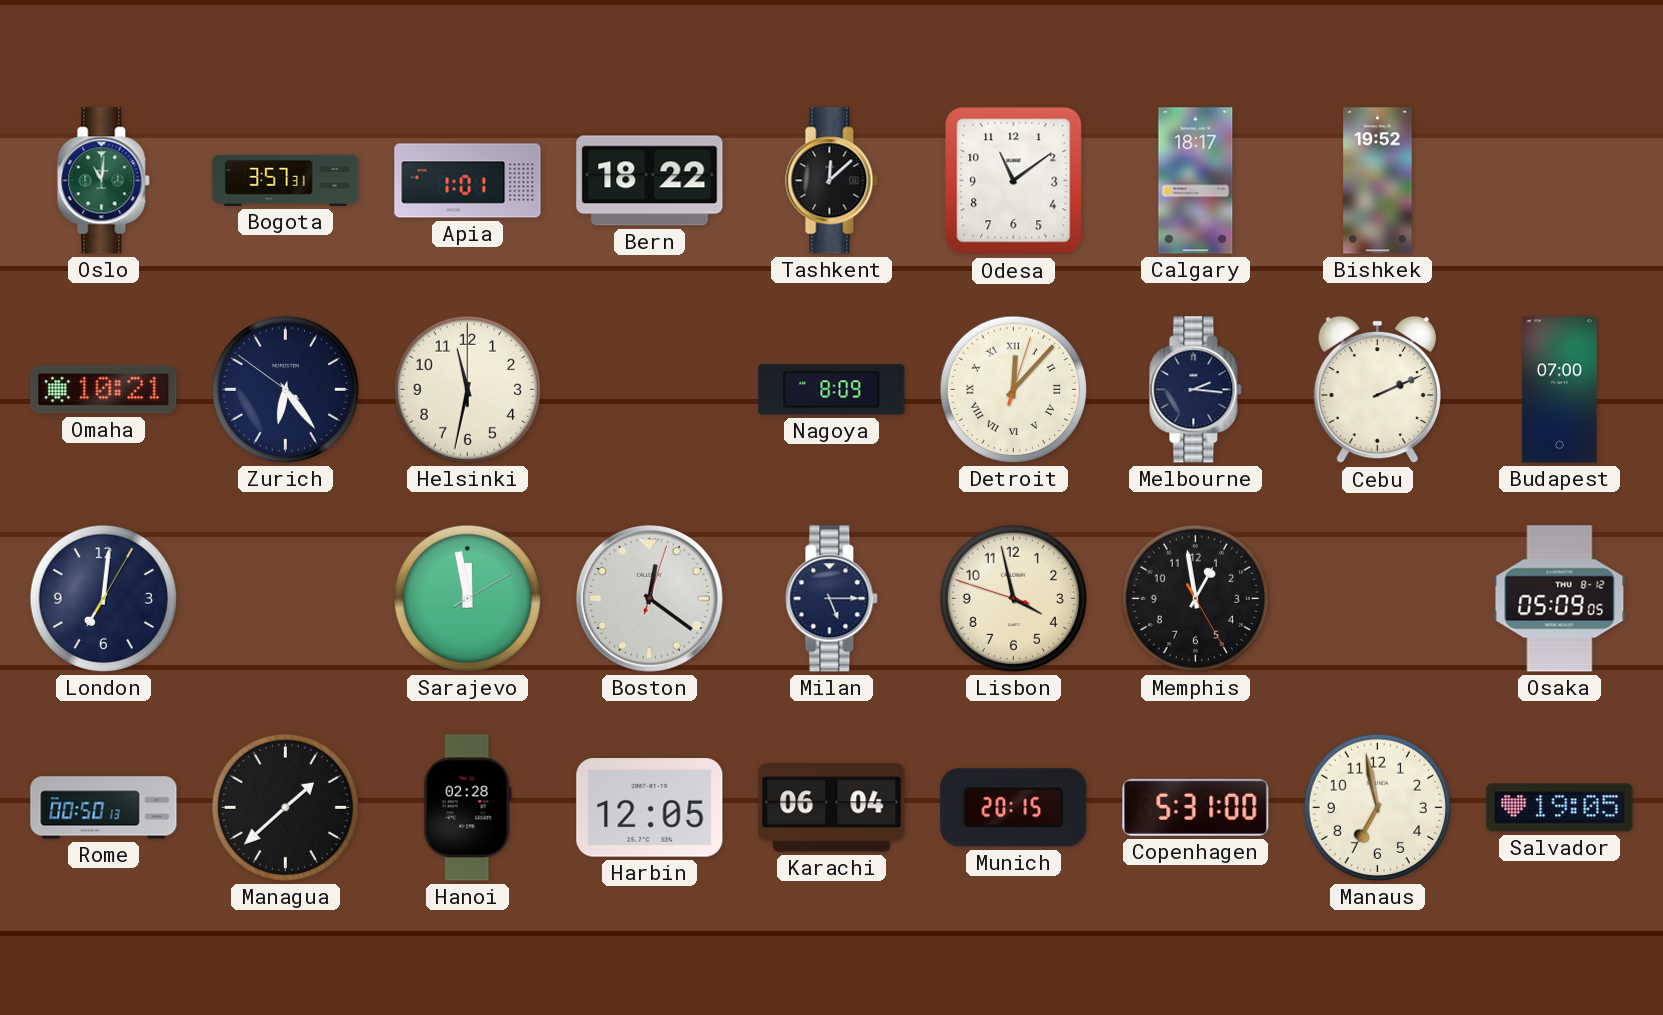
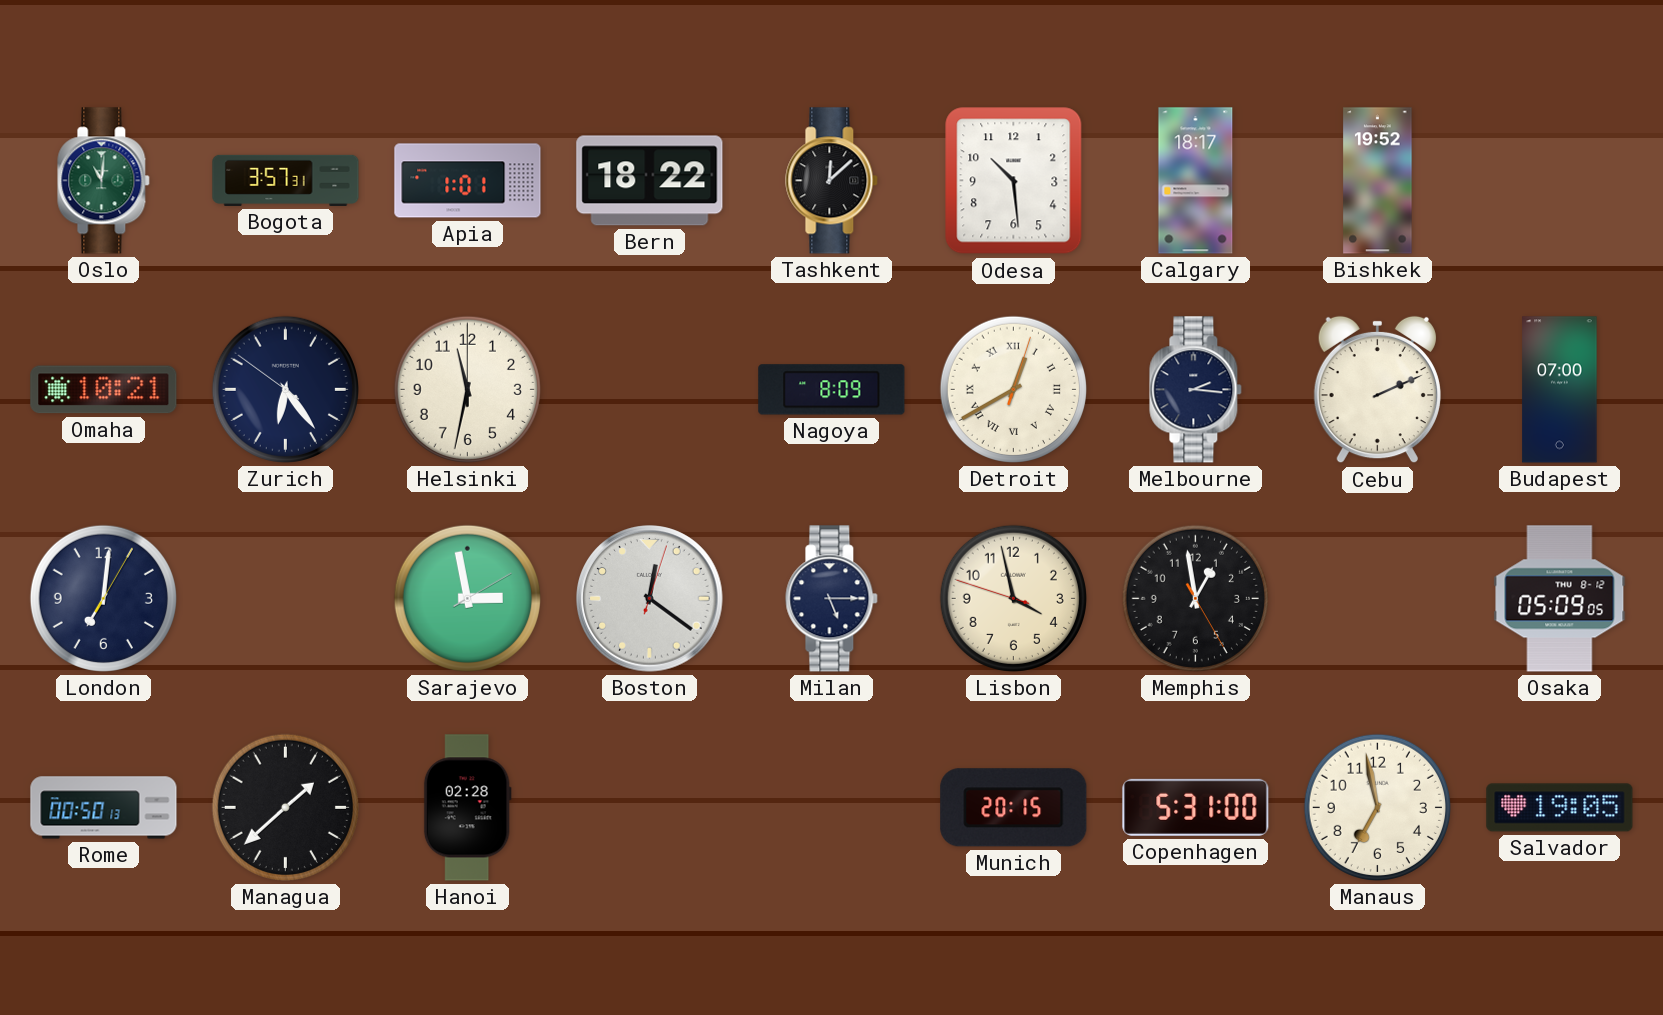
Odesa: 11:09 -> 10:29
Detroit: 12:07 -> 12:40
Sarajevo: 11:58 -> 2:58
Harbin: 12:05 -> none
Karachi: 06:04 -> none
